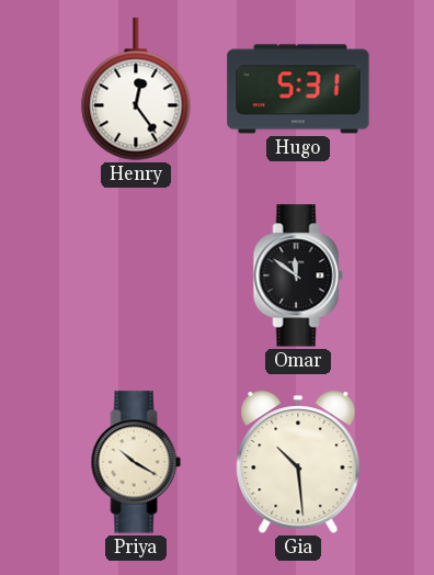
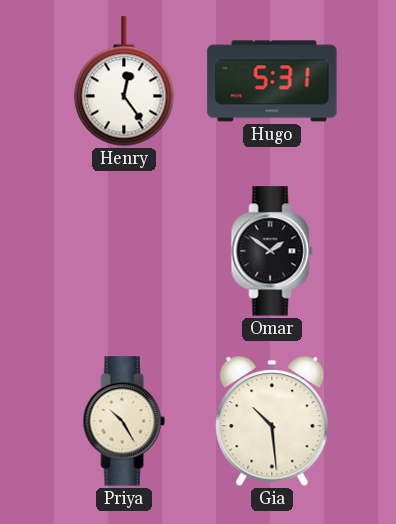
Omar: 11:51 -> 1:51
Priya: 10:20 -> 10:25
